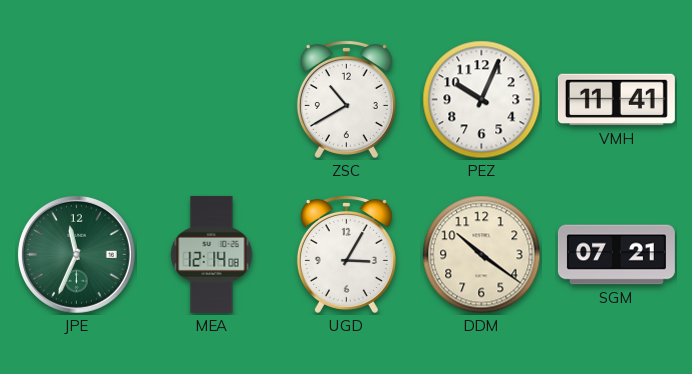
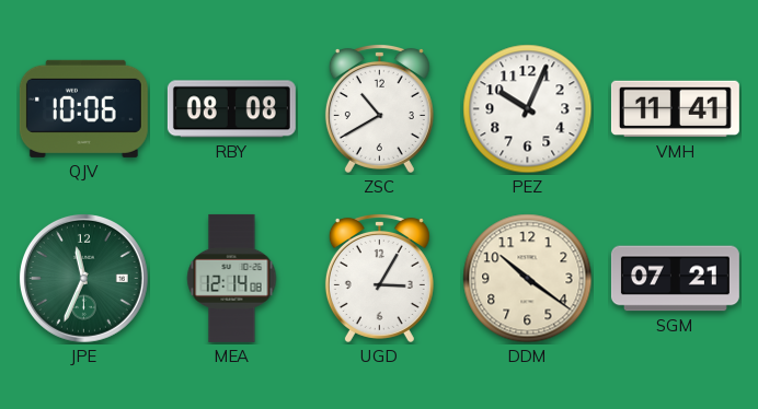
QJV: none -> 10:06
RBY: none -> 08:08
